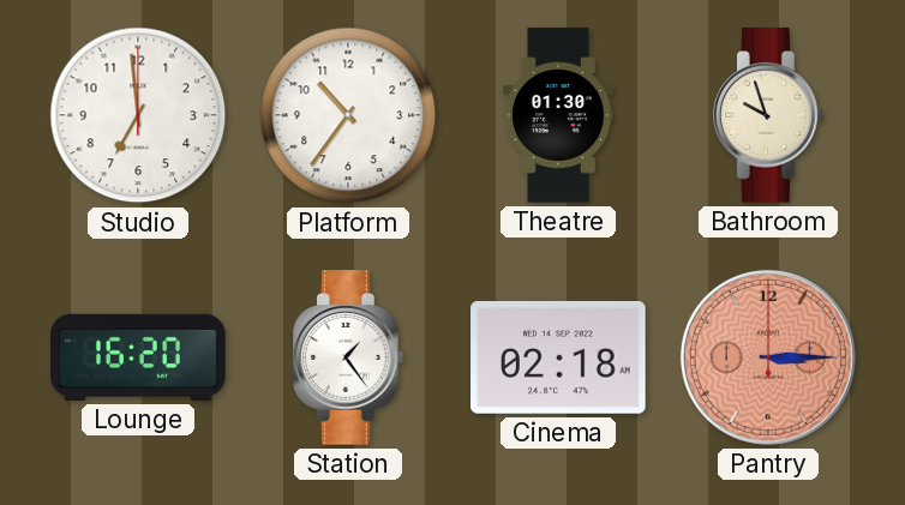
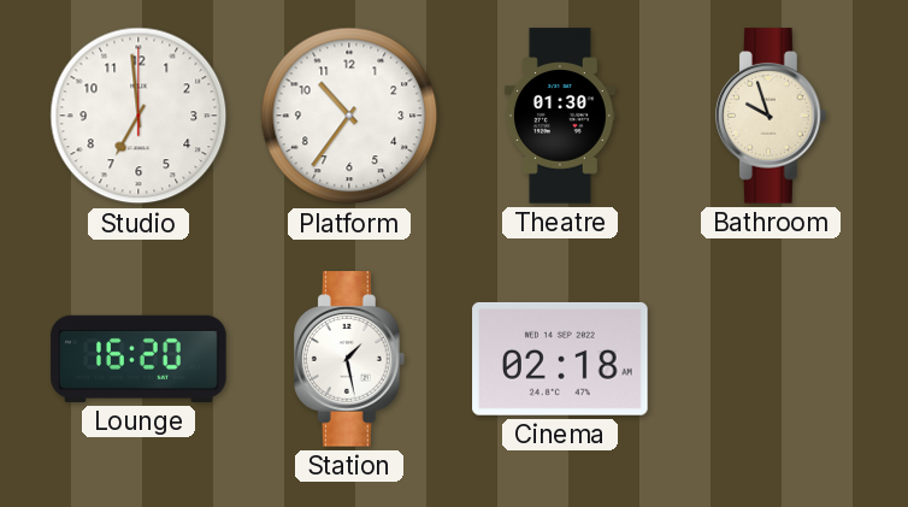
Station: 1:24 -> 1:28
Pantry: 3:15 -> none
